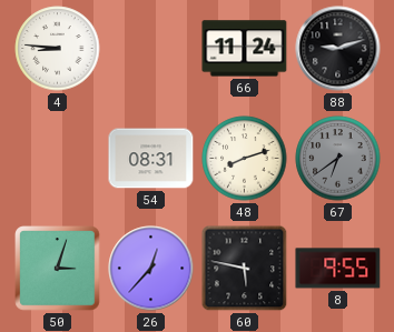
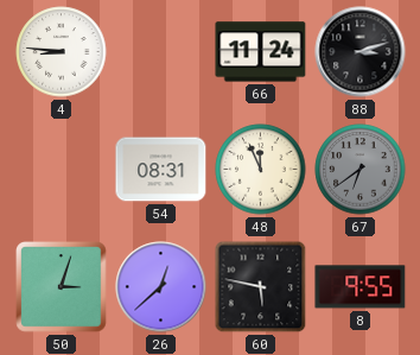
88: 9:12 -> 3:12
48: 8:12 -> 11:56
26: 12:37 -> 12:38
